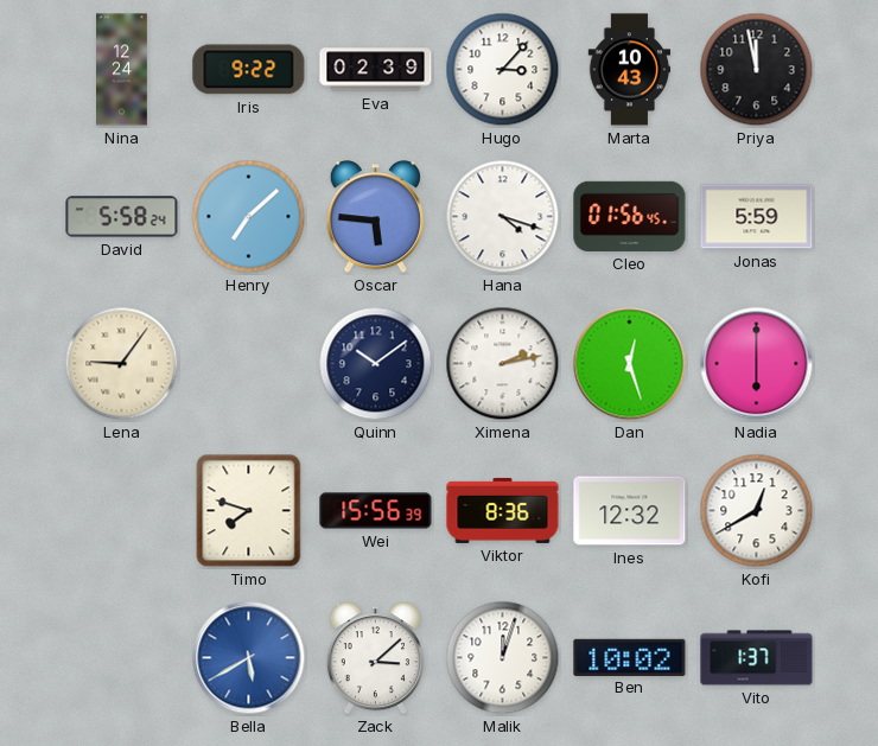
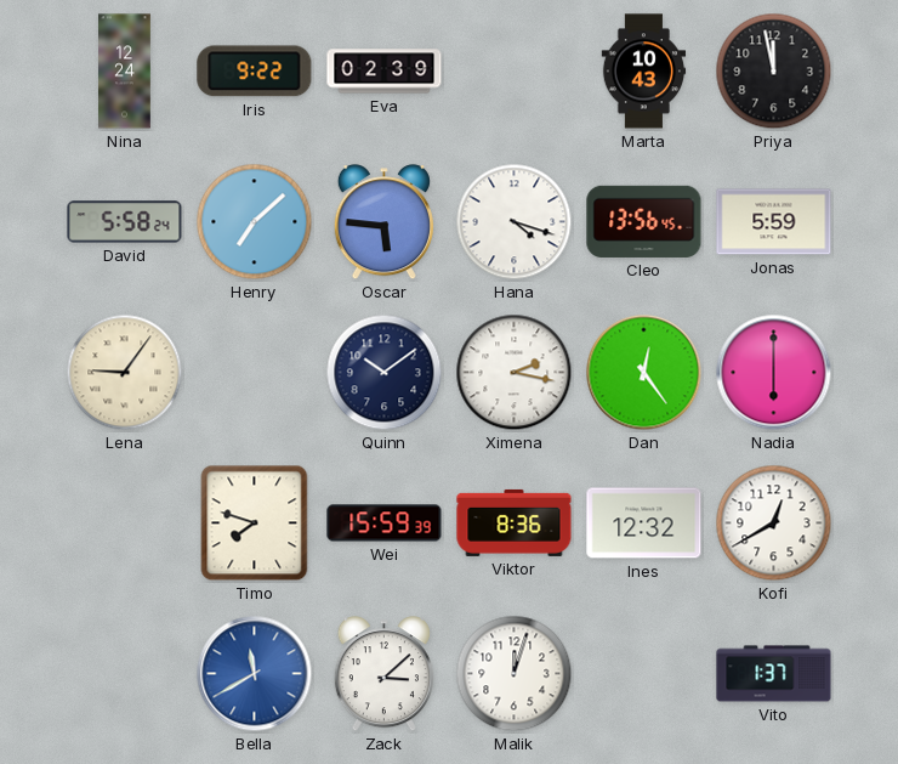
Hugo: 3:07 -> none
Cleo: 01:56 -> 13:56
Ximena: 2:13 -> 2:17
Dan: 12:27 -> 12:24
Wei: 15:56 -> 15:59
Bella: 5:40 -> 11:40
Ben: 10:02 -> none
